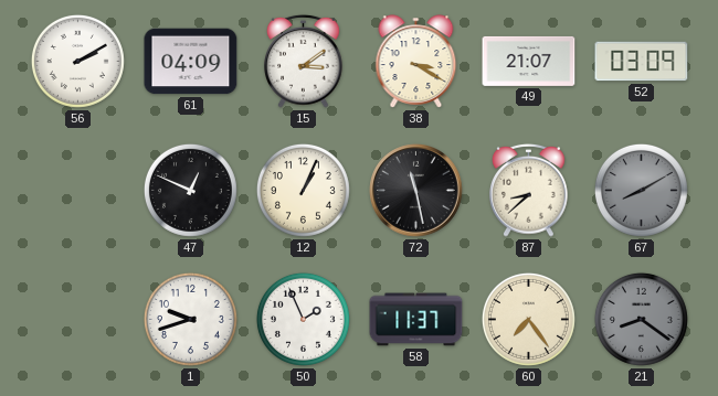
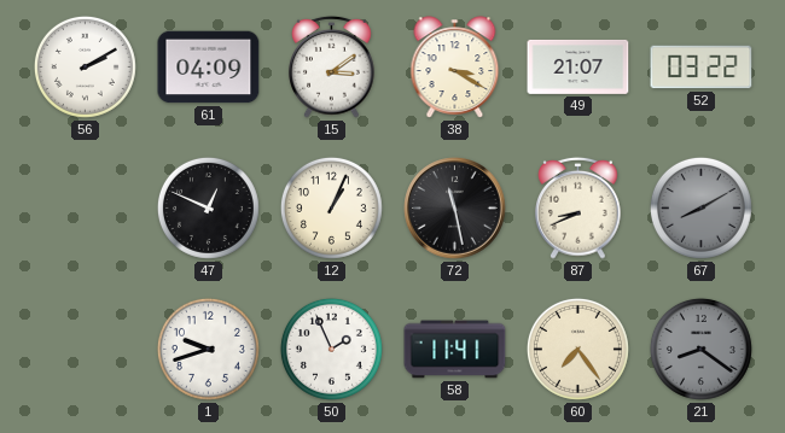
52: 03:09 -> 03:22
87: 8:38 -> 8:41
58: 11:37 -> 11:41
